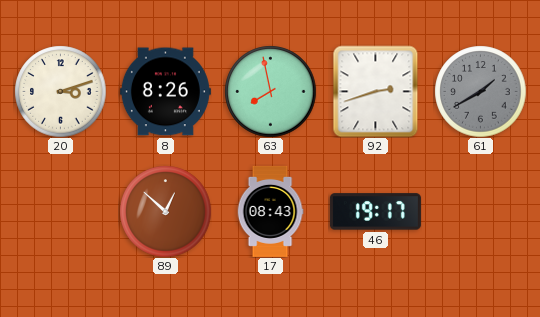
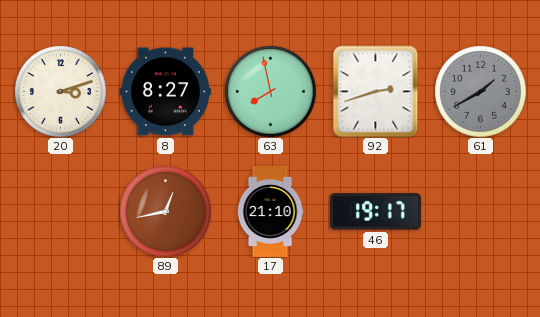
8: 8:26 -> 8:27
89: 12:52 -> 12:43
17: 08:43 -> 21:10
